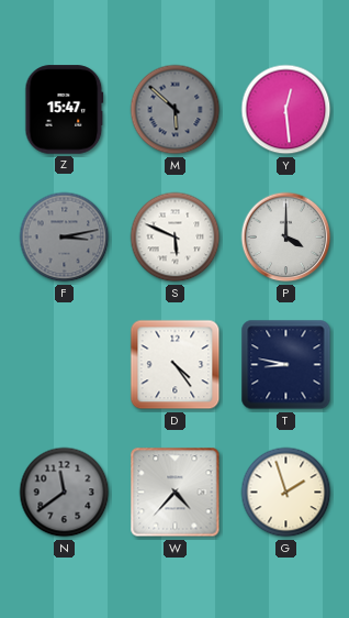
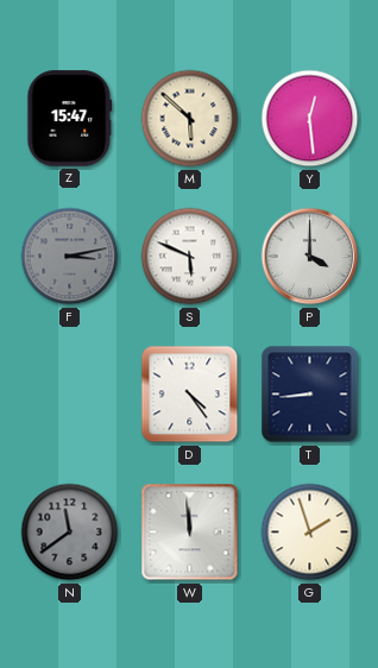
M dial: grey -> cream
T: 8:47 -> 8:44
W: 4:37 -> 11:59
